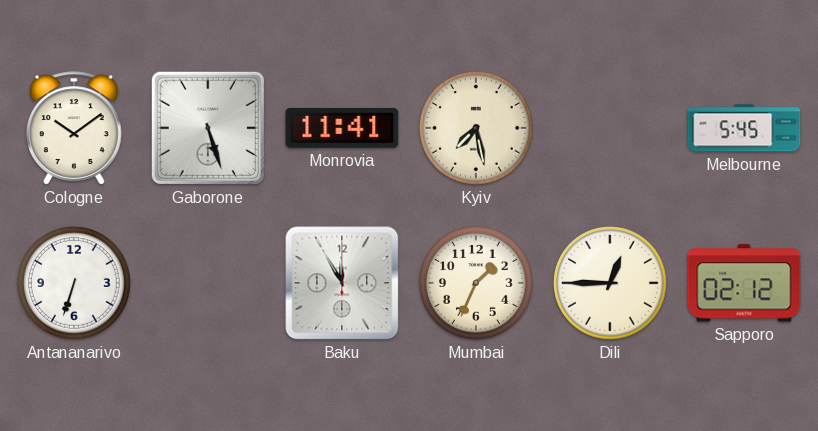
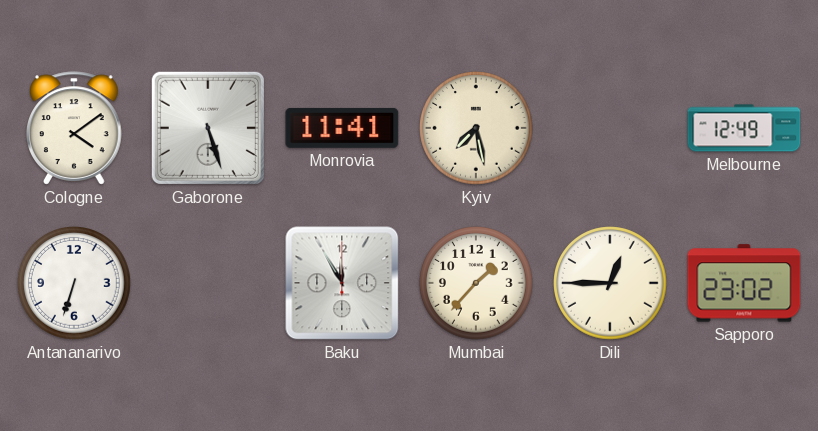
Cologne: 10:09 -> 4:09
Melbourne: 5:45 -> 12:49
Mumbai: 1:34 -> 1:37
Sapporo: 02:12 -> 23:02
